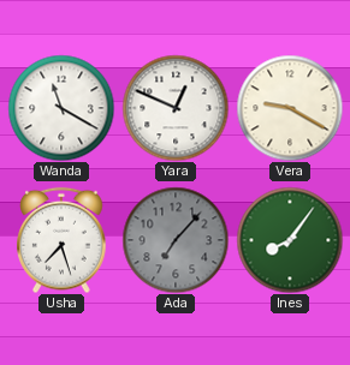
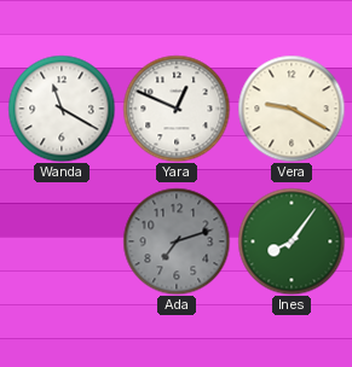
Usha: 7:27 -> none
Ada: 7:07 -> 7:12
